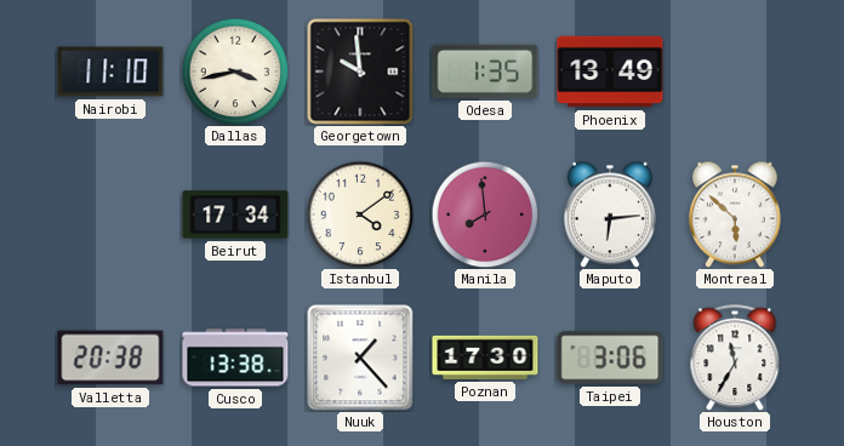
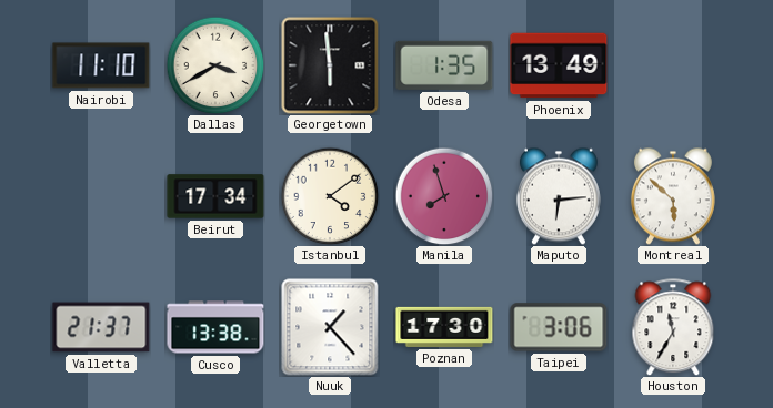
Dallas: 3:43 -> 3:40
Georgetown: 9:59 -> 5:59
Manila: 7:59 -> 7:57
Valletta: 20:38 -> 21:37
